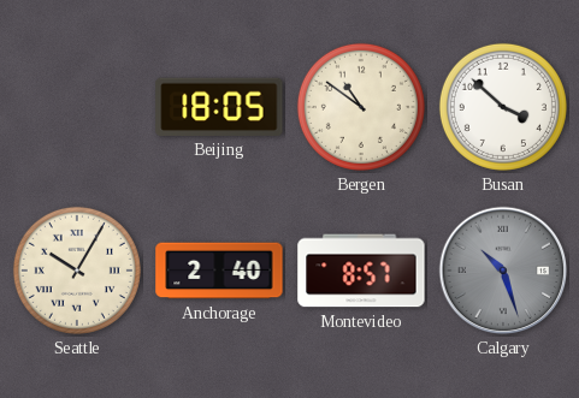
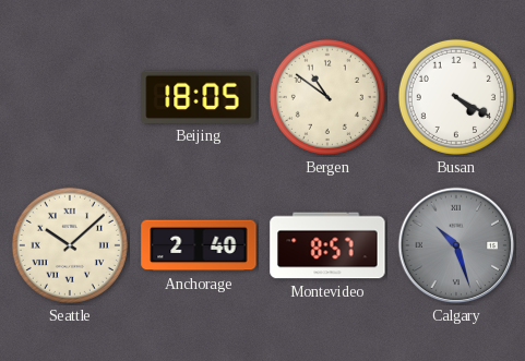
Busan: 3:52 -> 4:20
Seattle: 10:05 -> 10:08
